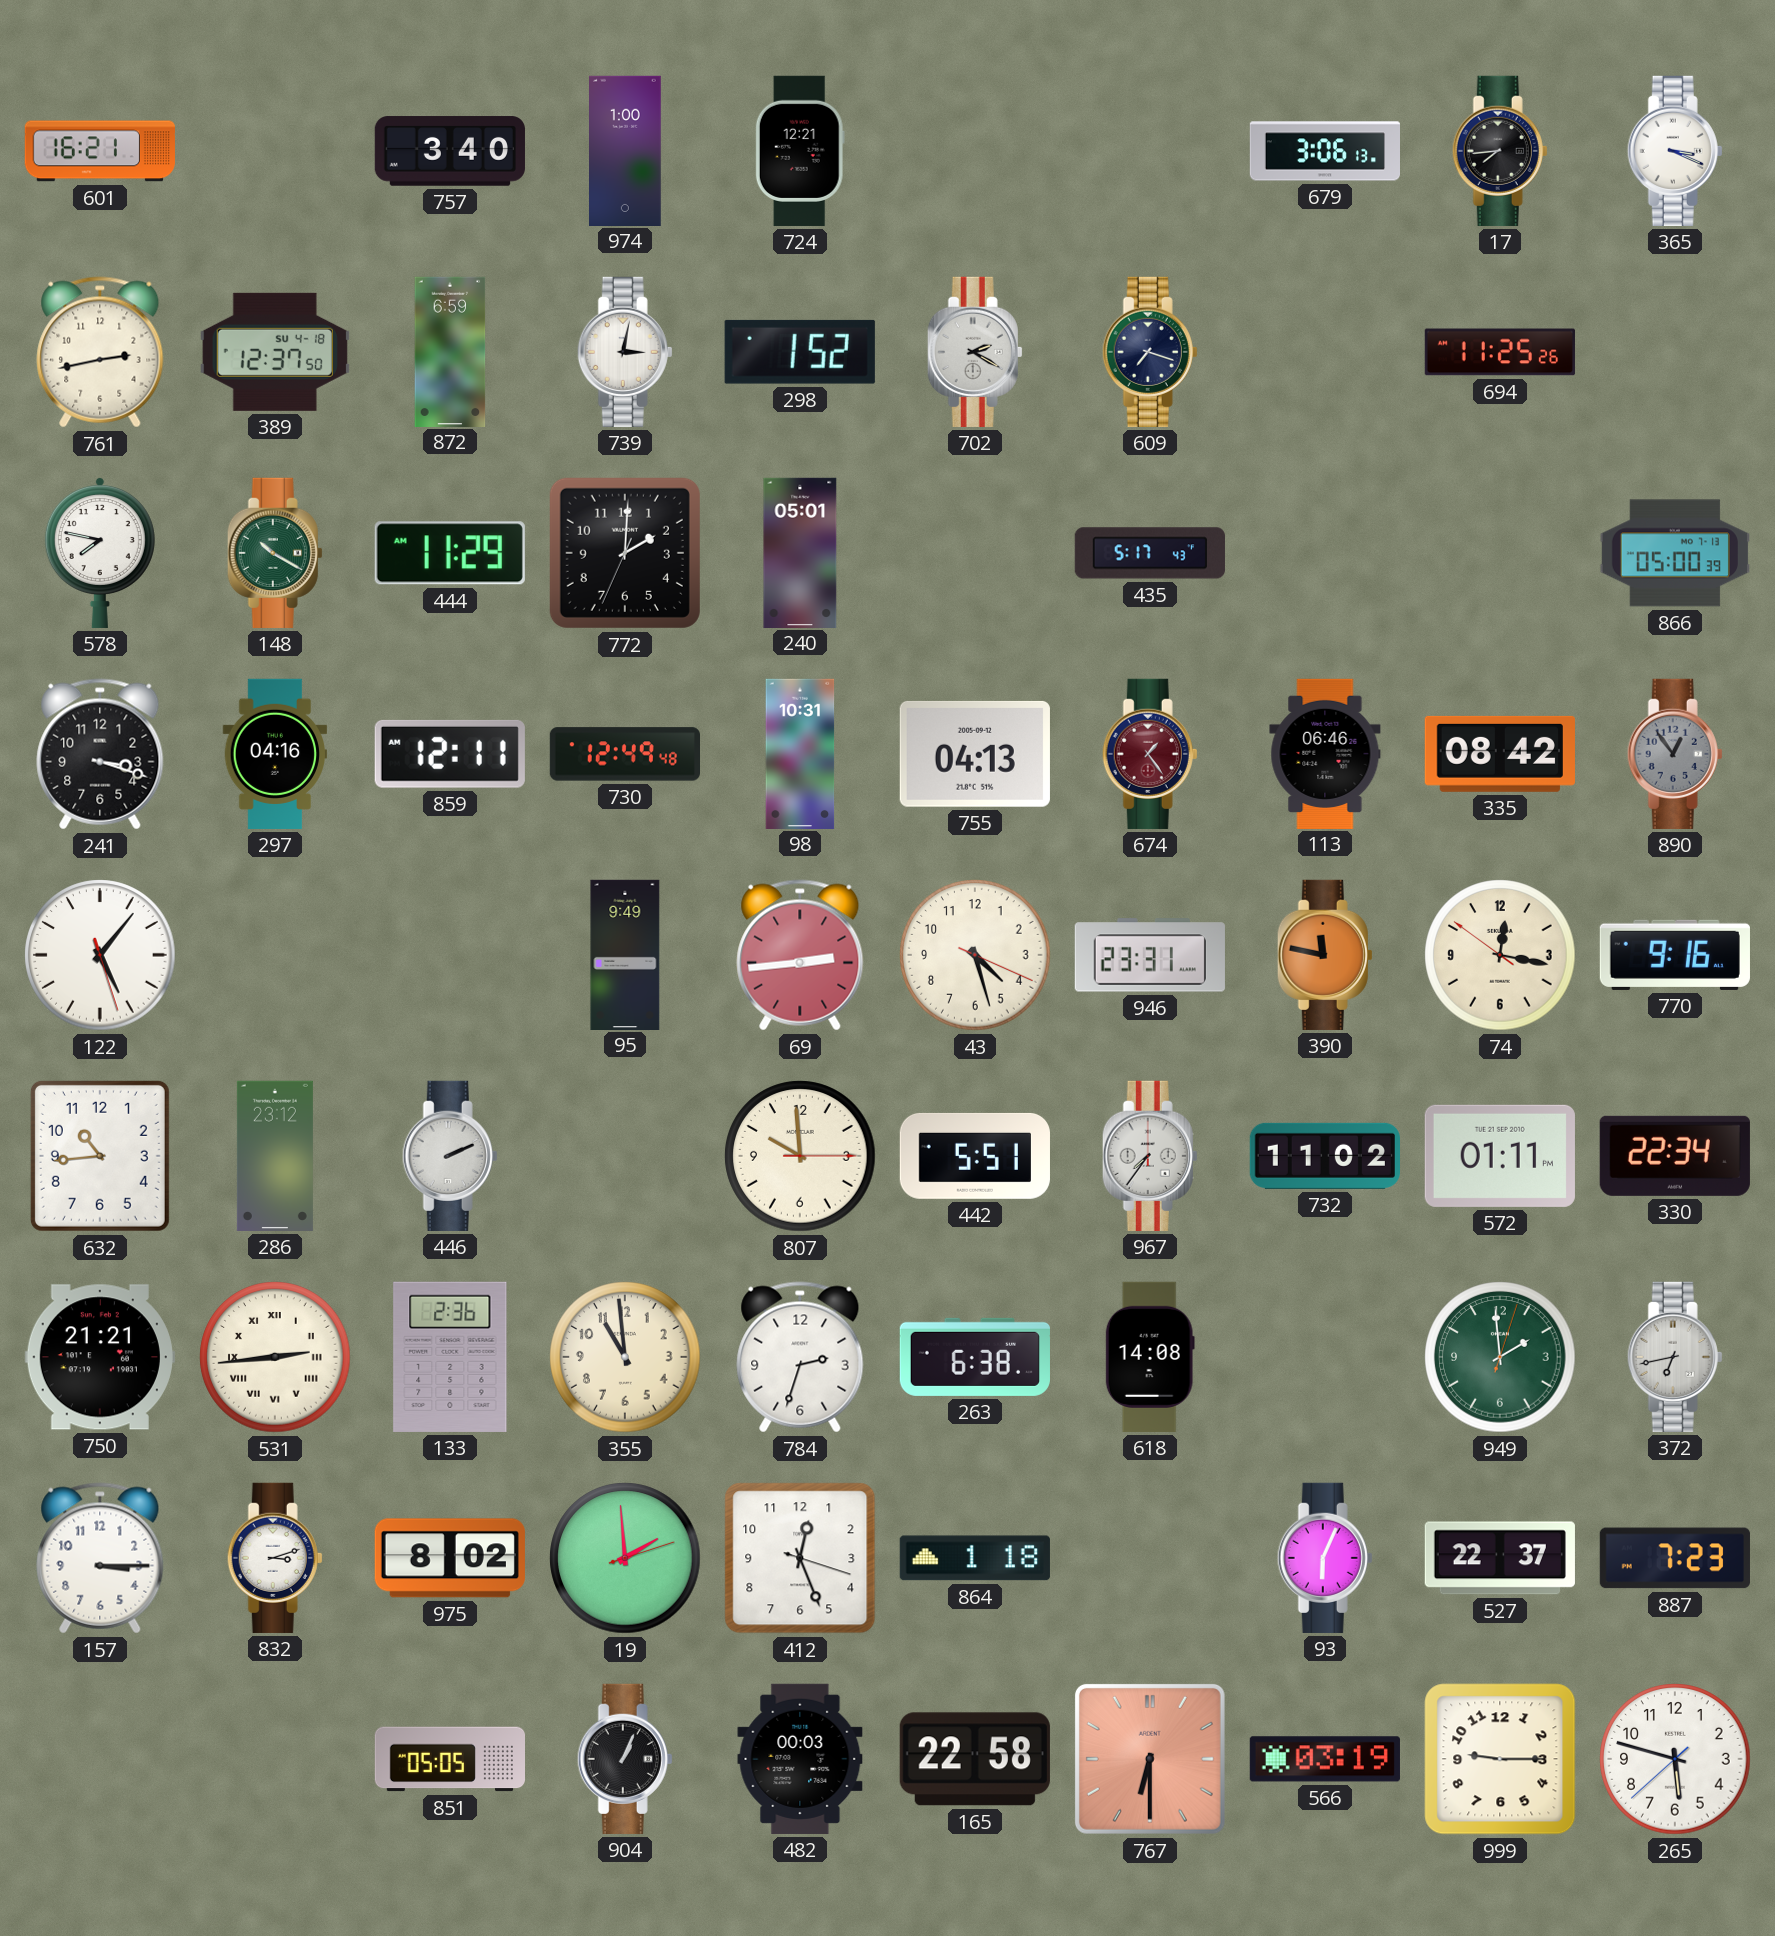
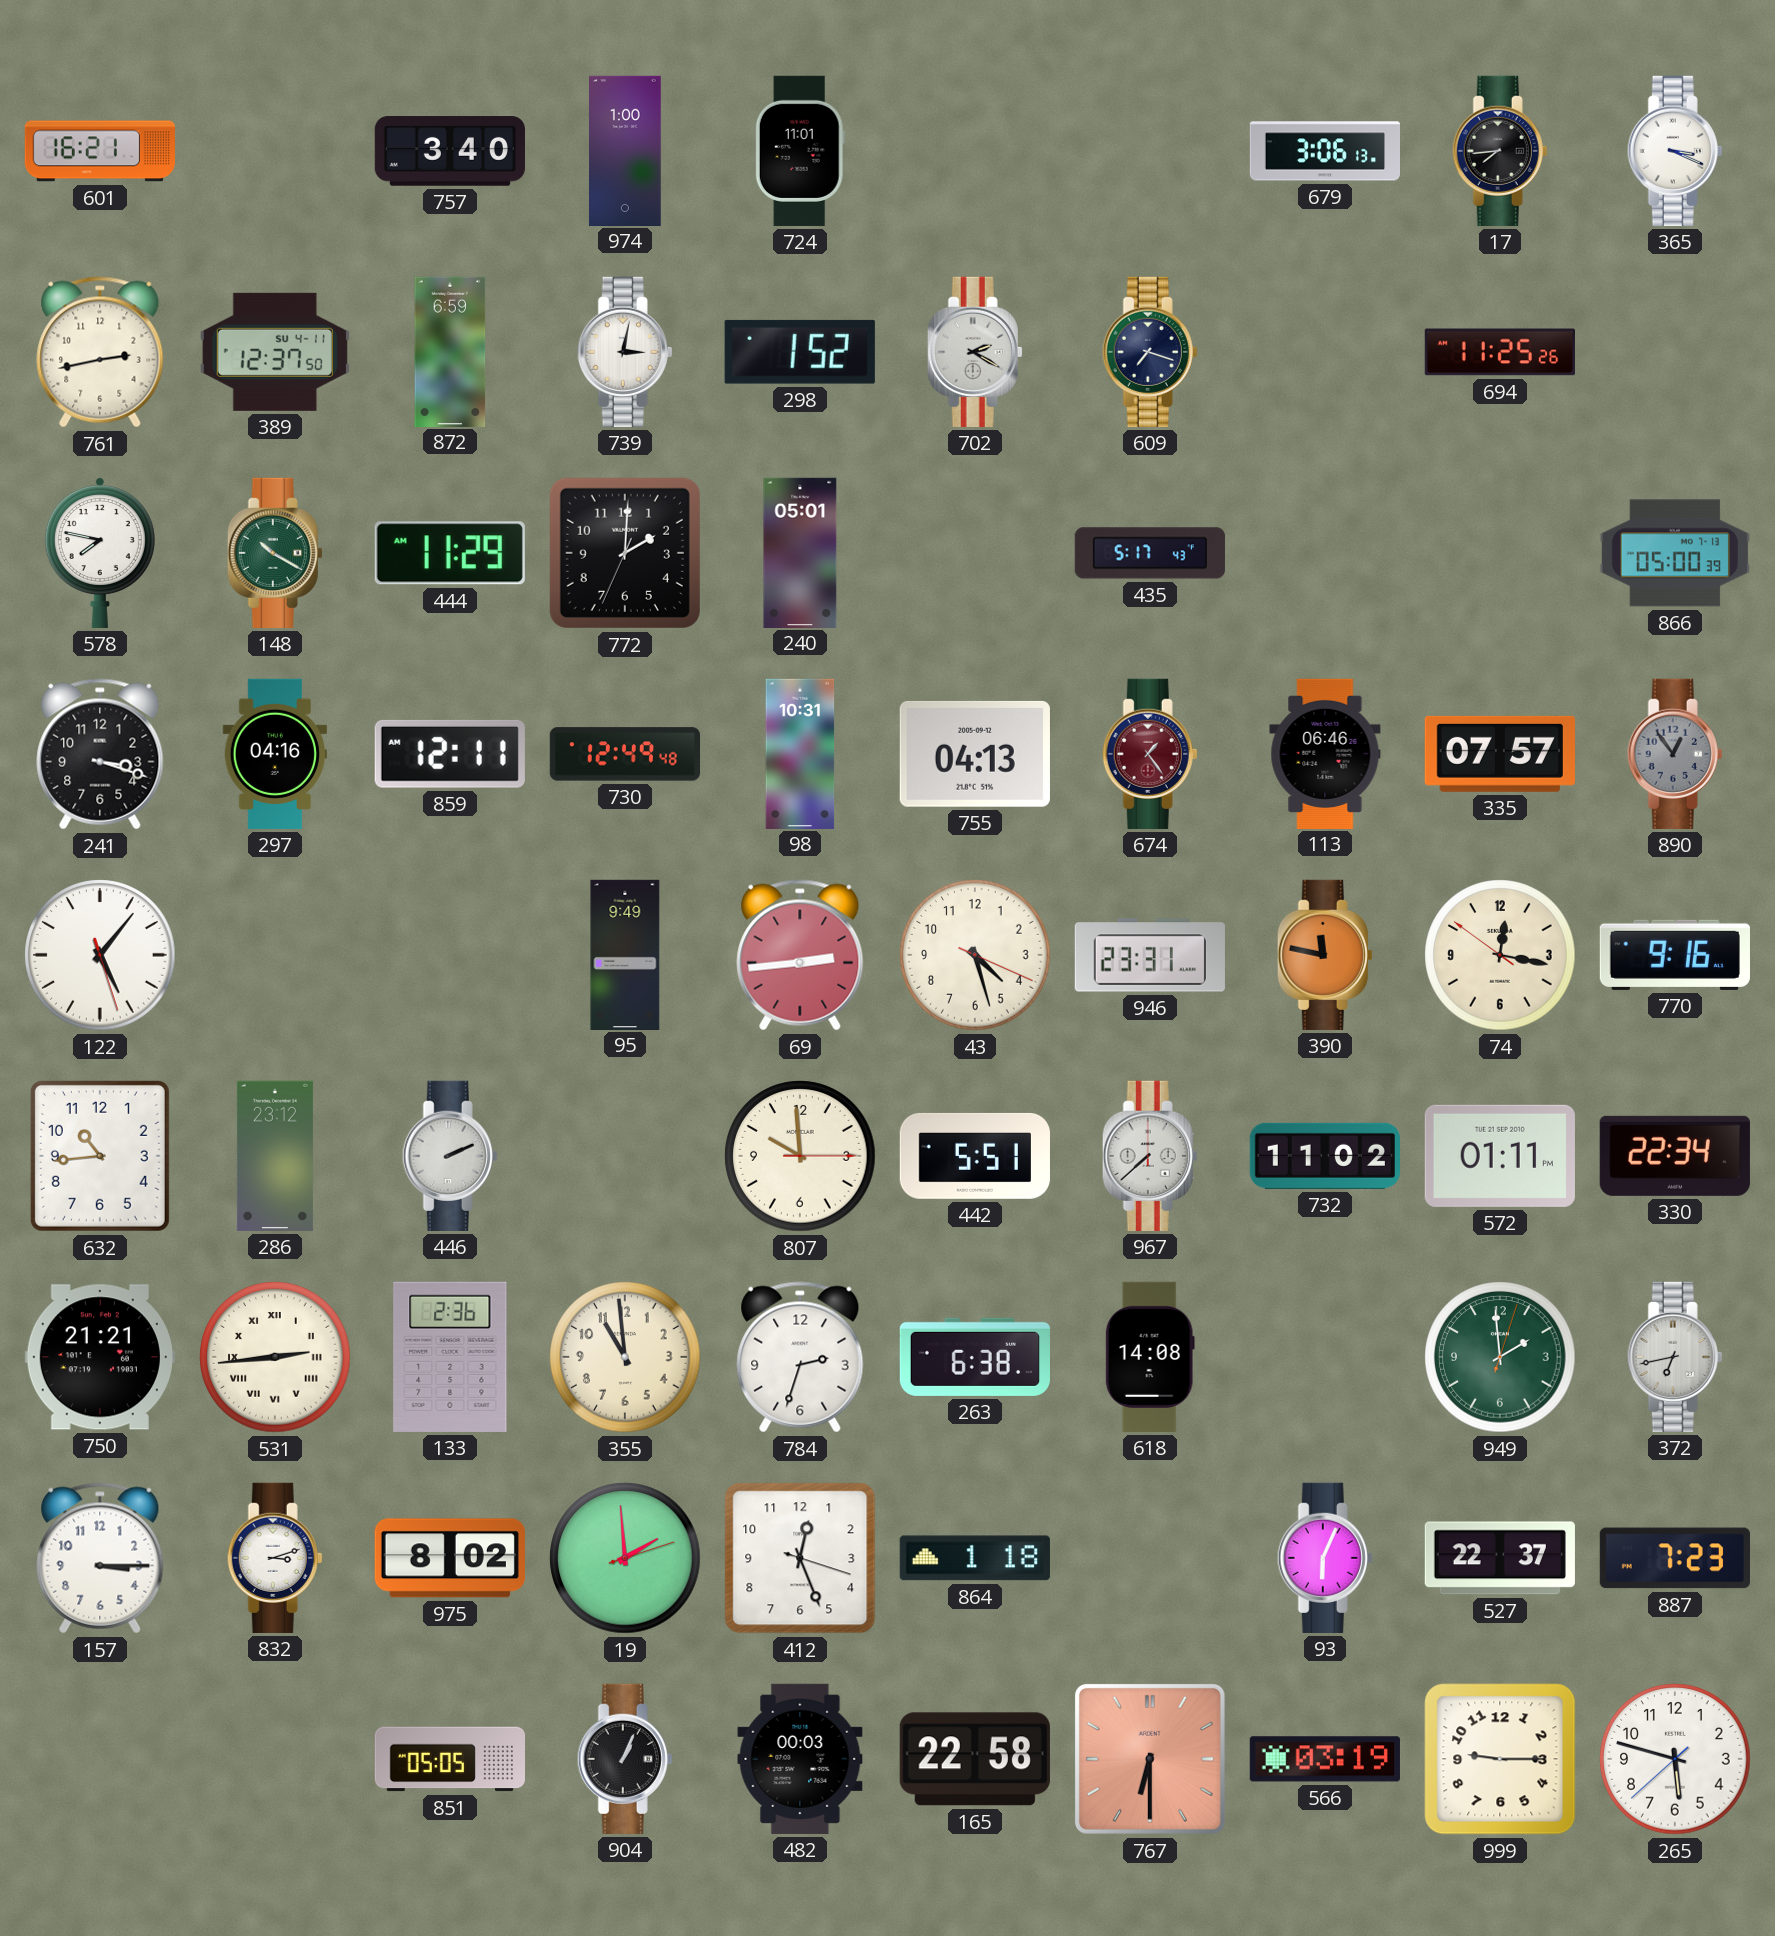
724: 12:21 -> 11:01
389 date: SU 4-18 -> SU 4-11
335: 08:42 -> 07:57
967: 7:36 -> 7:38
